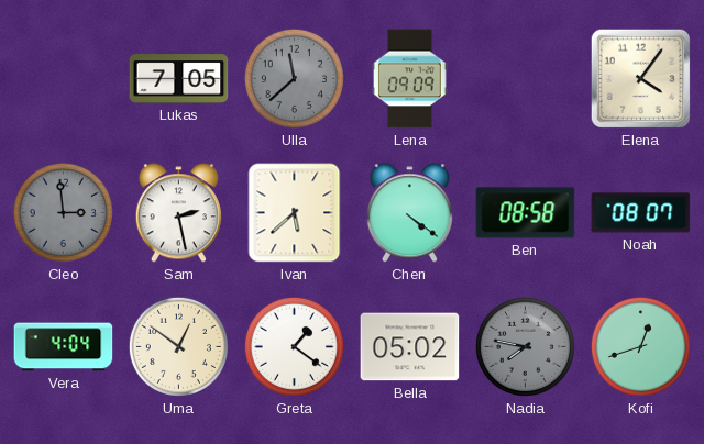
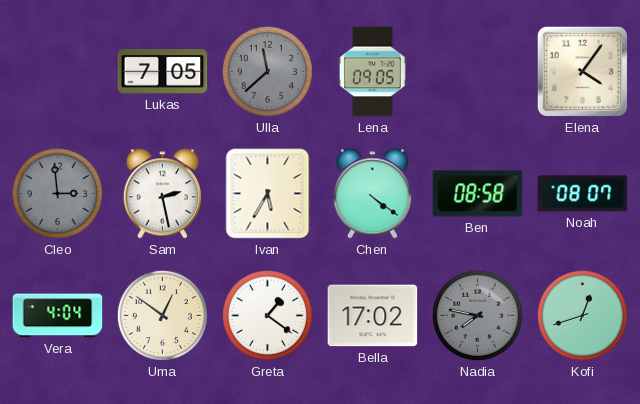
Lena: 09:09 -> 09:05
Ivan: 5:38 -> 5:35
Bella: 05:02 -> 17:02
